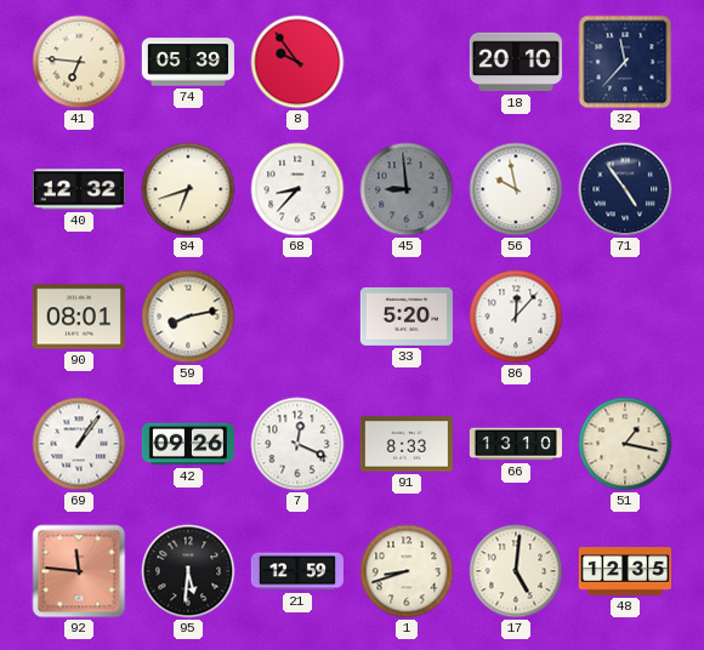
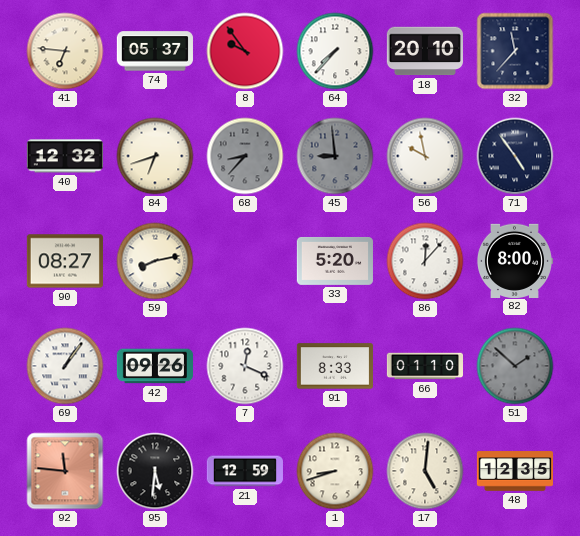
74: 05:39 -> 05:37
64: none -> 7:37
68 dial: white -> grey
90: 08:01 -> 08:27
82: none -> 8:00
66: 13:10 -> 01:10
51: 1:17 -> 1:52
51 dial: cream -> grey
